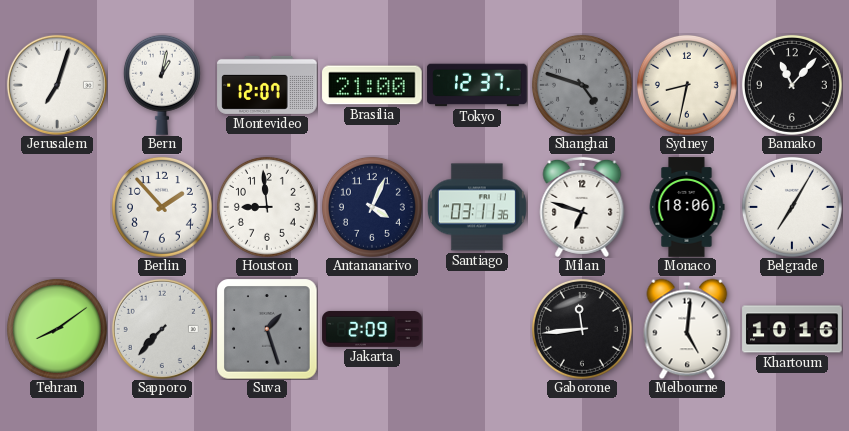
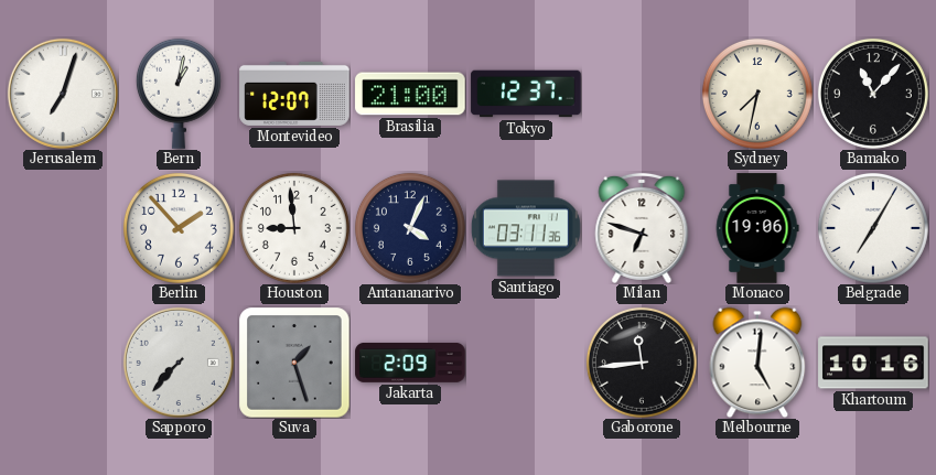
Shanghai: 4:48 -> none
Sydney: 8:32 -> 7:32
Monaco: 18:06 -> 19:06
Tehran: 8:09 -> none
